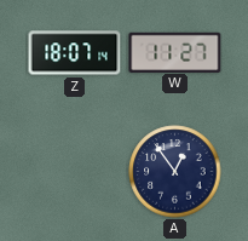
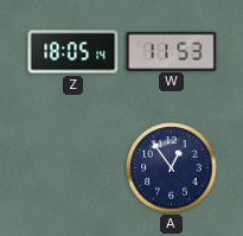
Z: 18:07 -> 18:05
W: 11:27 -> 11:53
